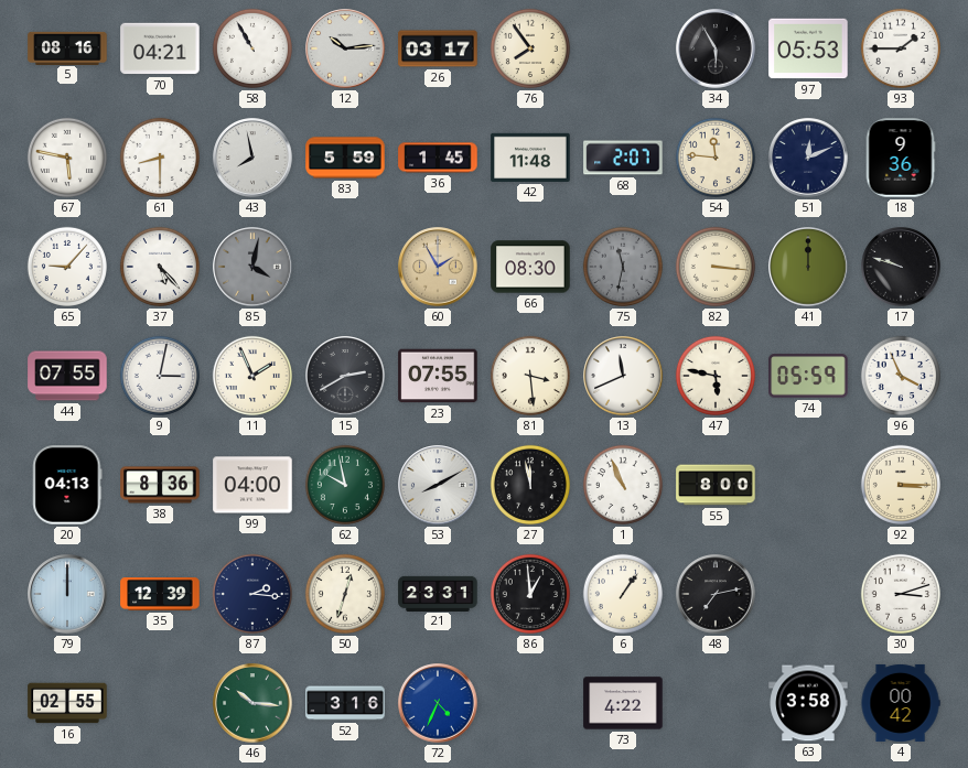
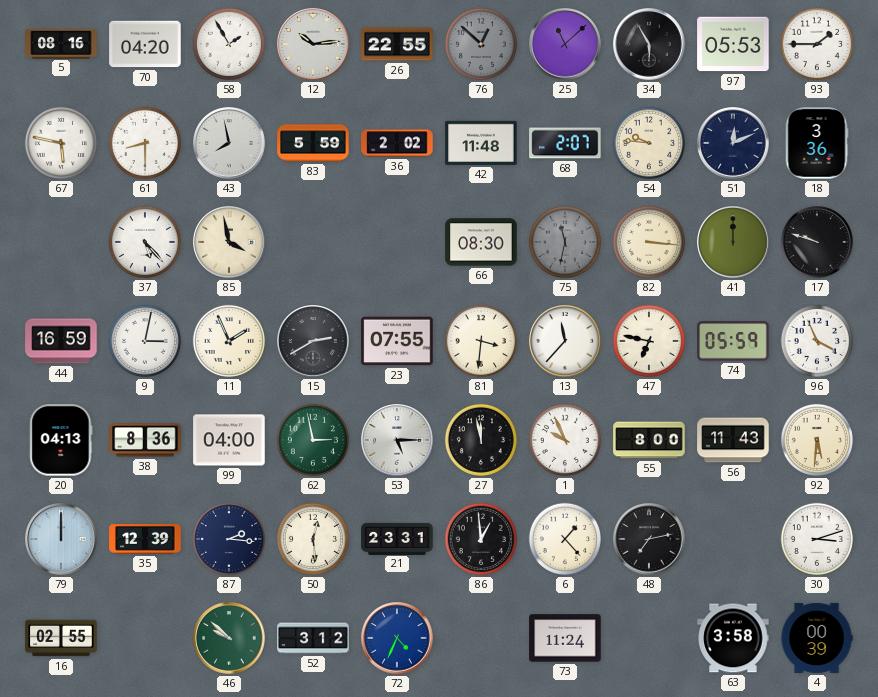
70: 04:21 -> 04:20
58: 10:55 -> 1:55
26: 03:17 -> 22:55
76: 7:54 -> 12:52
76 dial: cream -> grey
25: none -> 11:08
36: 1:45 -> 2:02
54: 11:46 -> 9:46
18: 9:36 -> 3:36
65: 9:07 -> none
85: 4:02 -> 3:58
85 dial: grey -> cream
60: 1:55 -> none
44: 07:55 -> 16:59
81: 3:29 -> 3:31
13: 11:41 -> 11:37
47: 5:47 -> 6:47
62: 9:58 -> 2:58
53: 8:10 -> 5:15
1: 10:56 -> 9:56
56: none -> 11:43
92: 3:15 -> 5:31
50: 12:33 -> 12:29
6: 1:06 -> 1:23
46: 10:16 -> 9:52
52: 3:16 -> 3:12
73: 4:22 -> 11:24
4: 00:42 -> 00:39
